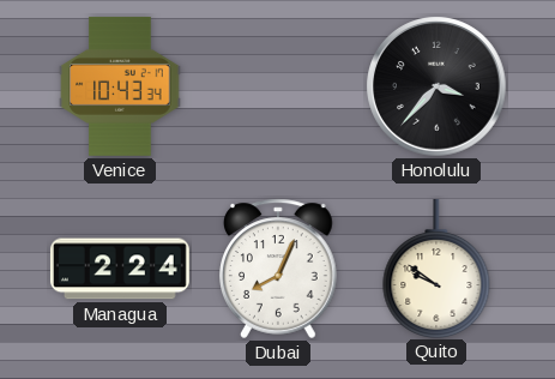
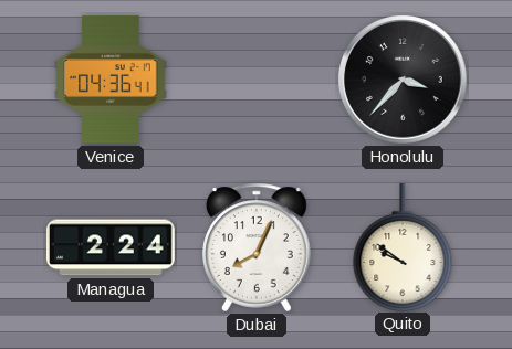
Venice: 10:43 -> 04:36
